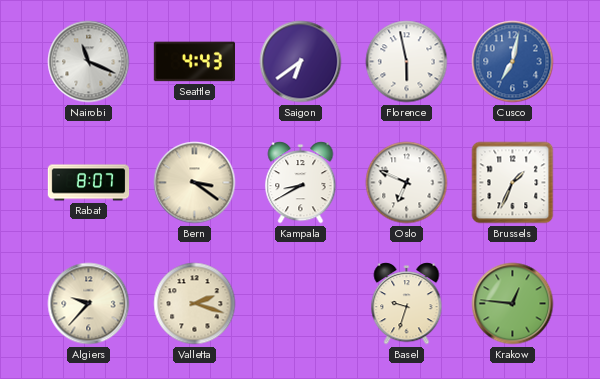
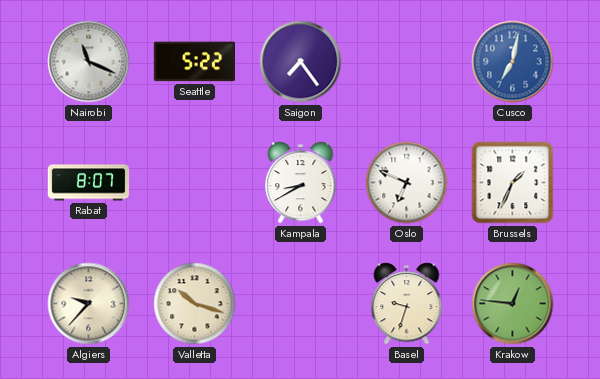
Seattle: 4:43 -> 5:22
Saigon: 6:39 -> 7:24
Florence: 5:58 -> none
Bern: 3:21 -> none
Valletta: 2:18 -> 10:18
